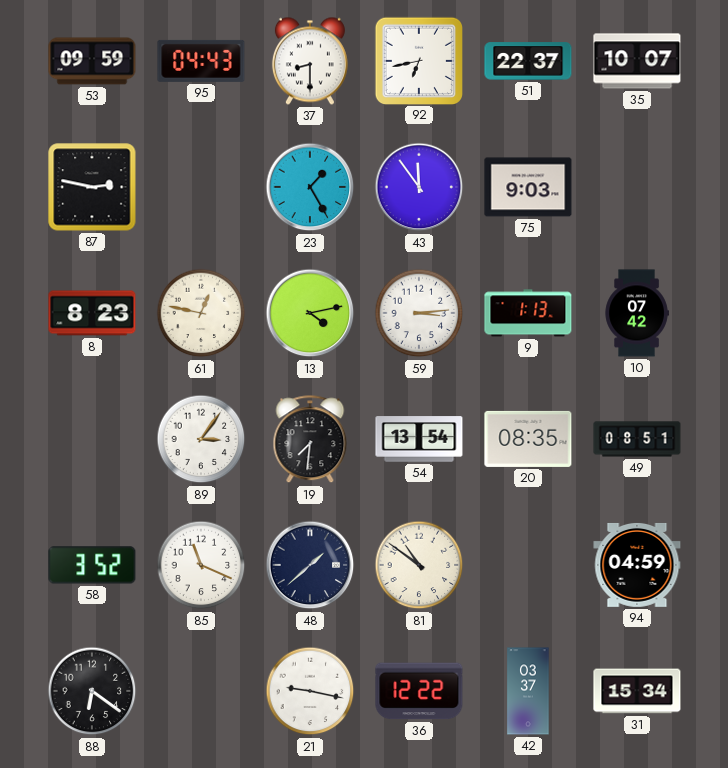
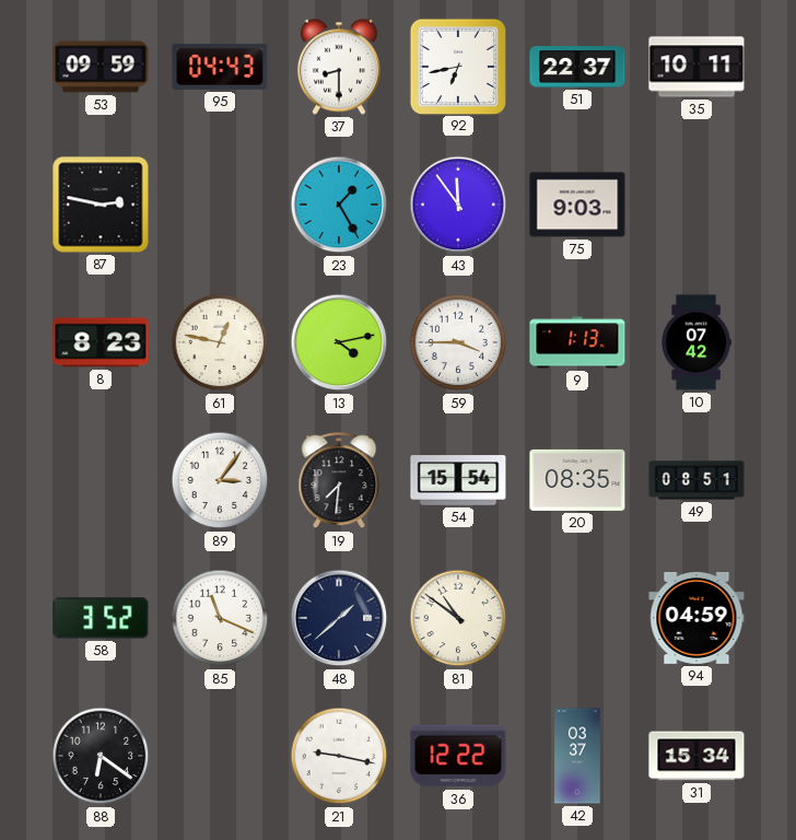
35: 10:07 -> 10:11
59: 3:14 -> 3:45
54: 13:54 -> 15:54
